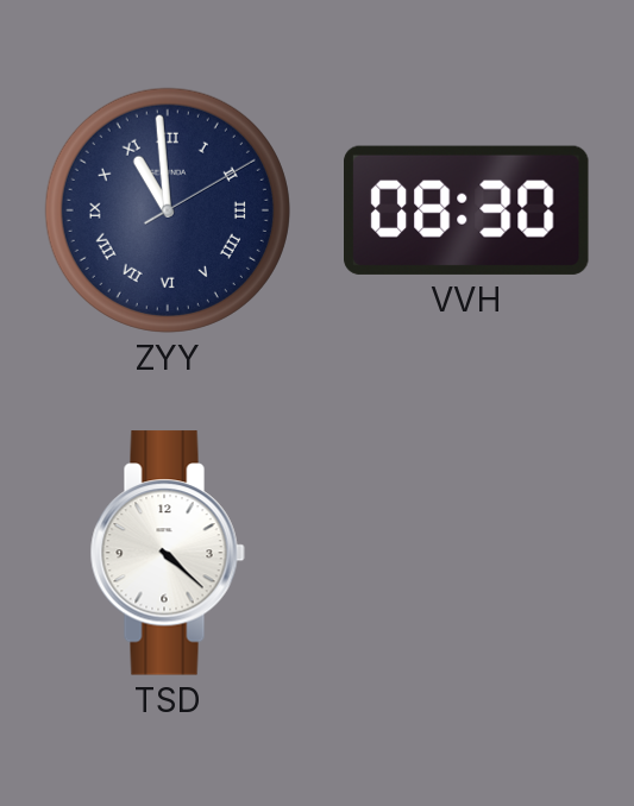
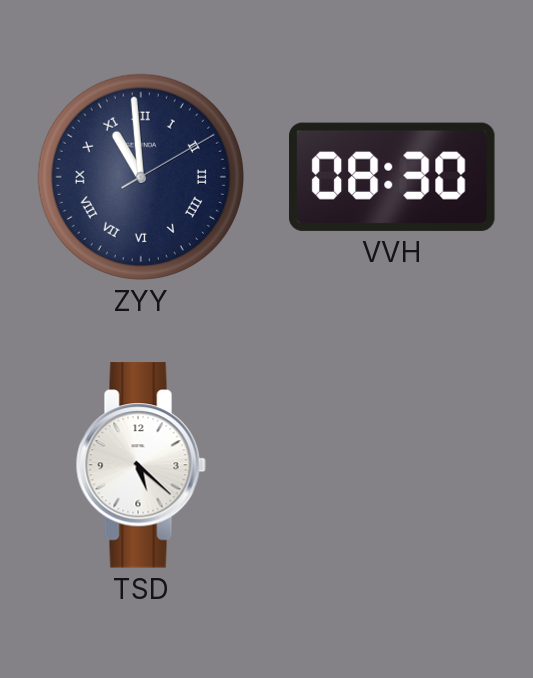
TSD: 4:22 -> 5:22
